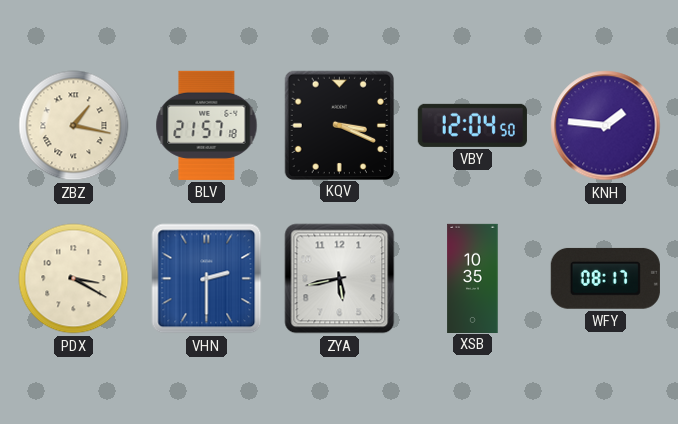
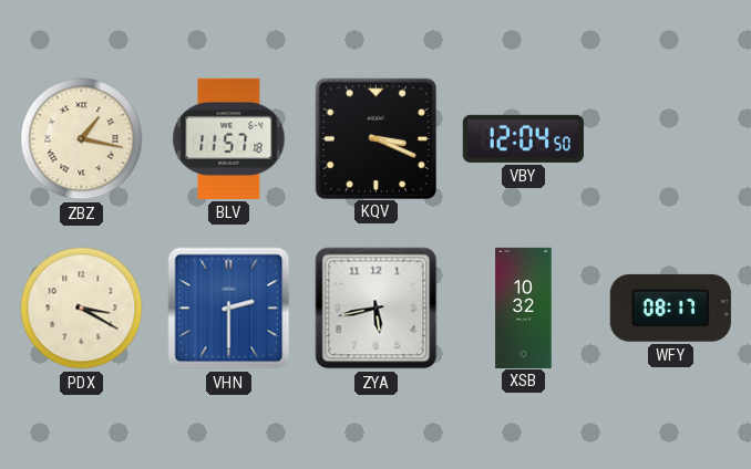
BLV: 21:57 -> 11:57
KNH: 1:46 -> none
XSB: 10:35 -> 10:32
